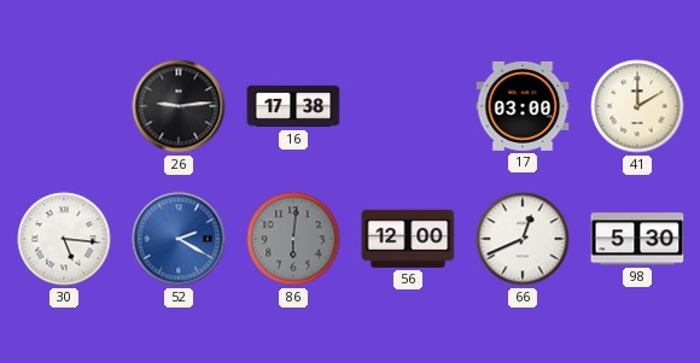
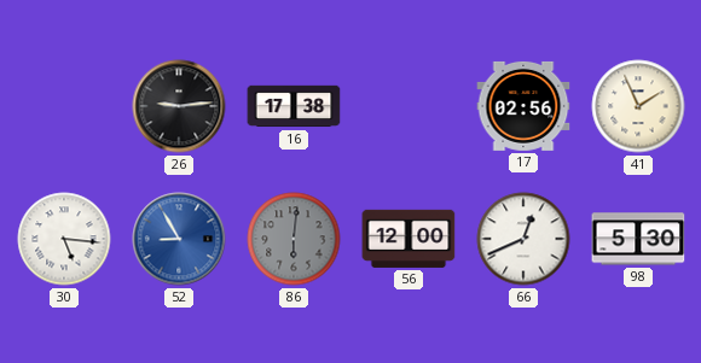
17: 03:00 -> 02:56
41: 2:00 -> 1:56
52: 2:20 -> 8:55
